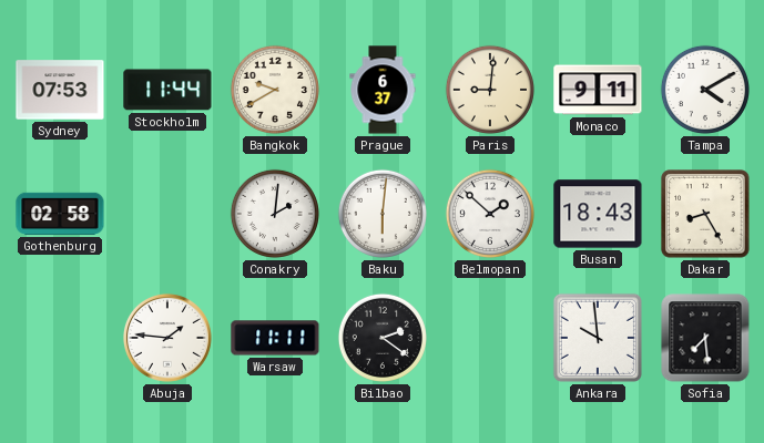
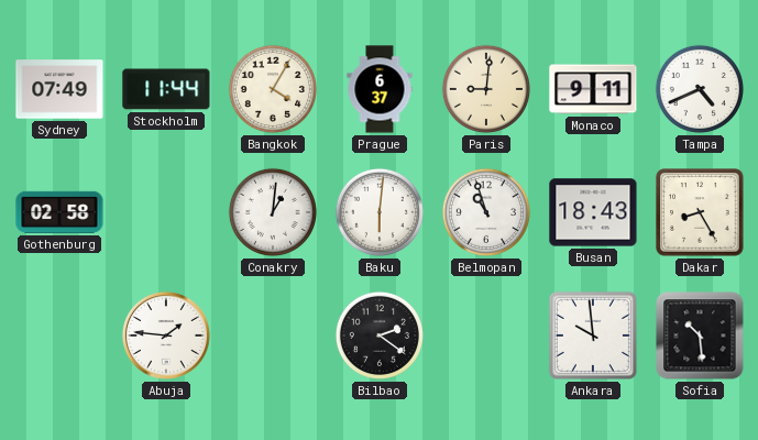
Sydney: 07:53 -> 07:49
Bangkok: 9:40 -> 4:05
Tampa: 4:10 -> 4:41
Conakry: 2:01 -> 1:01
Belmopan: 1:52 -> 10:57
Warsaw: 11:11 -> none
Sofia: 7:29 -> 10:29
